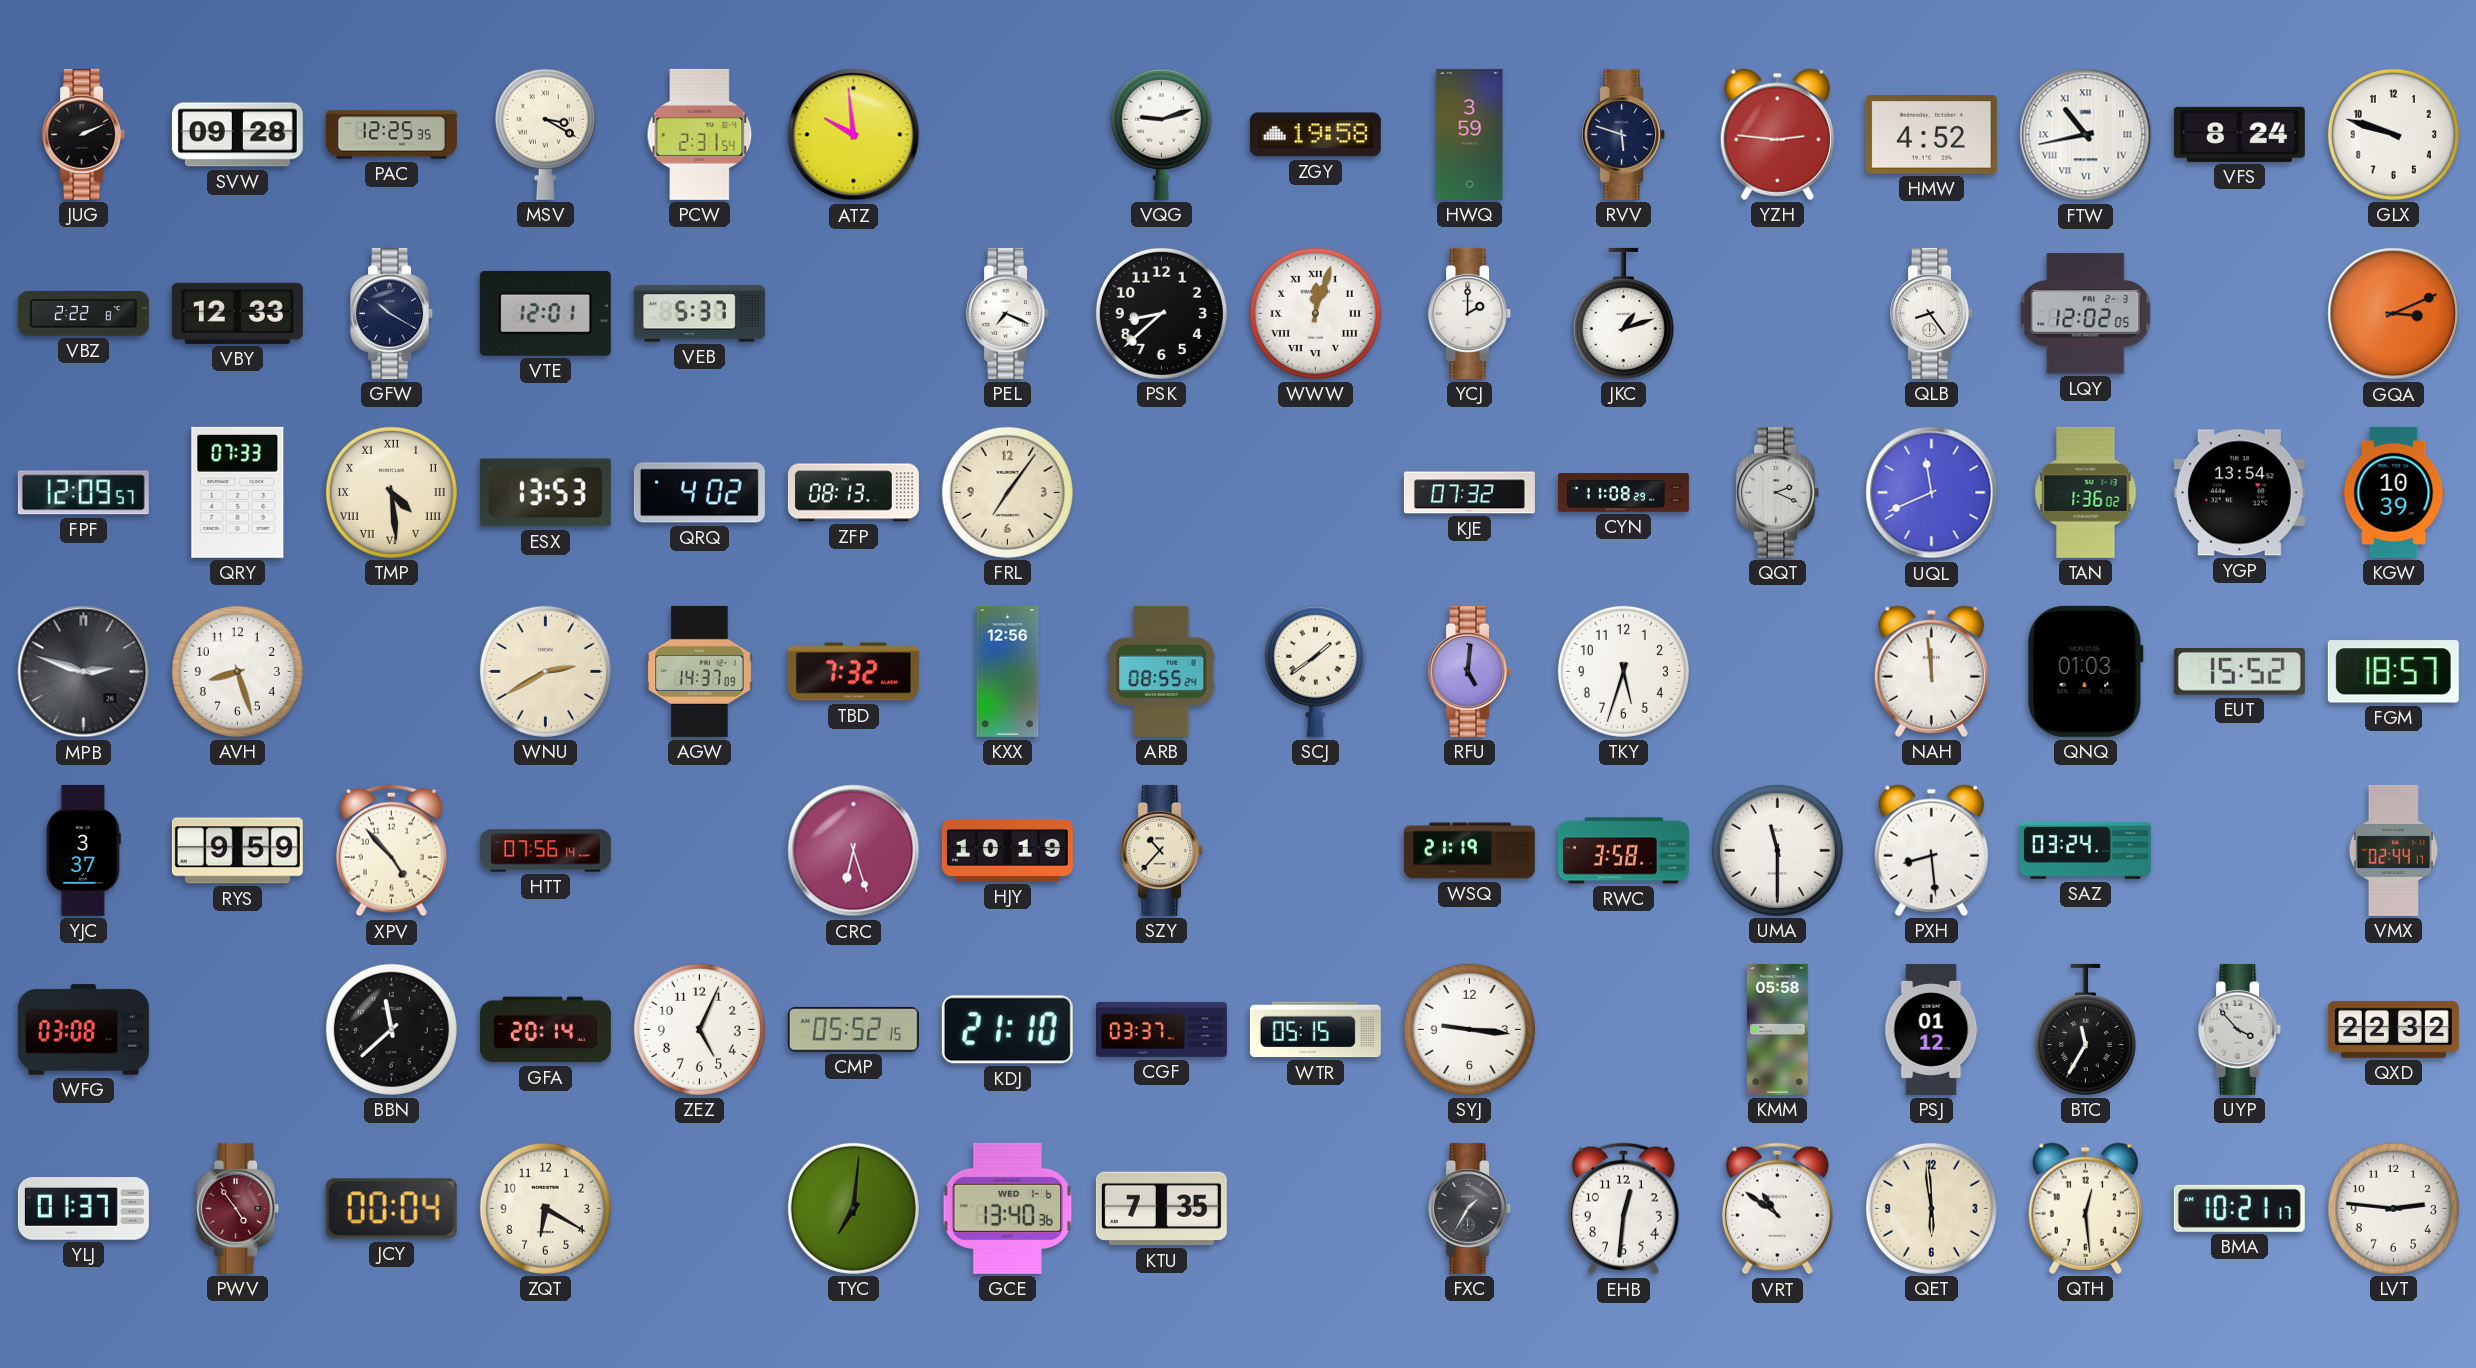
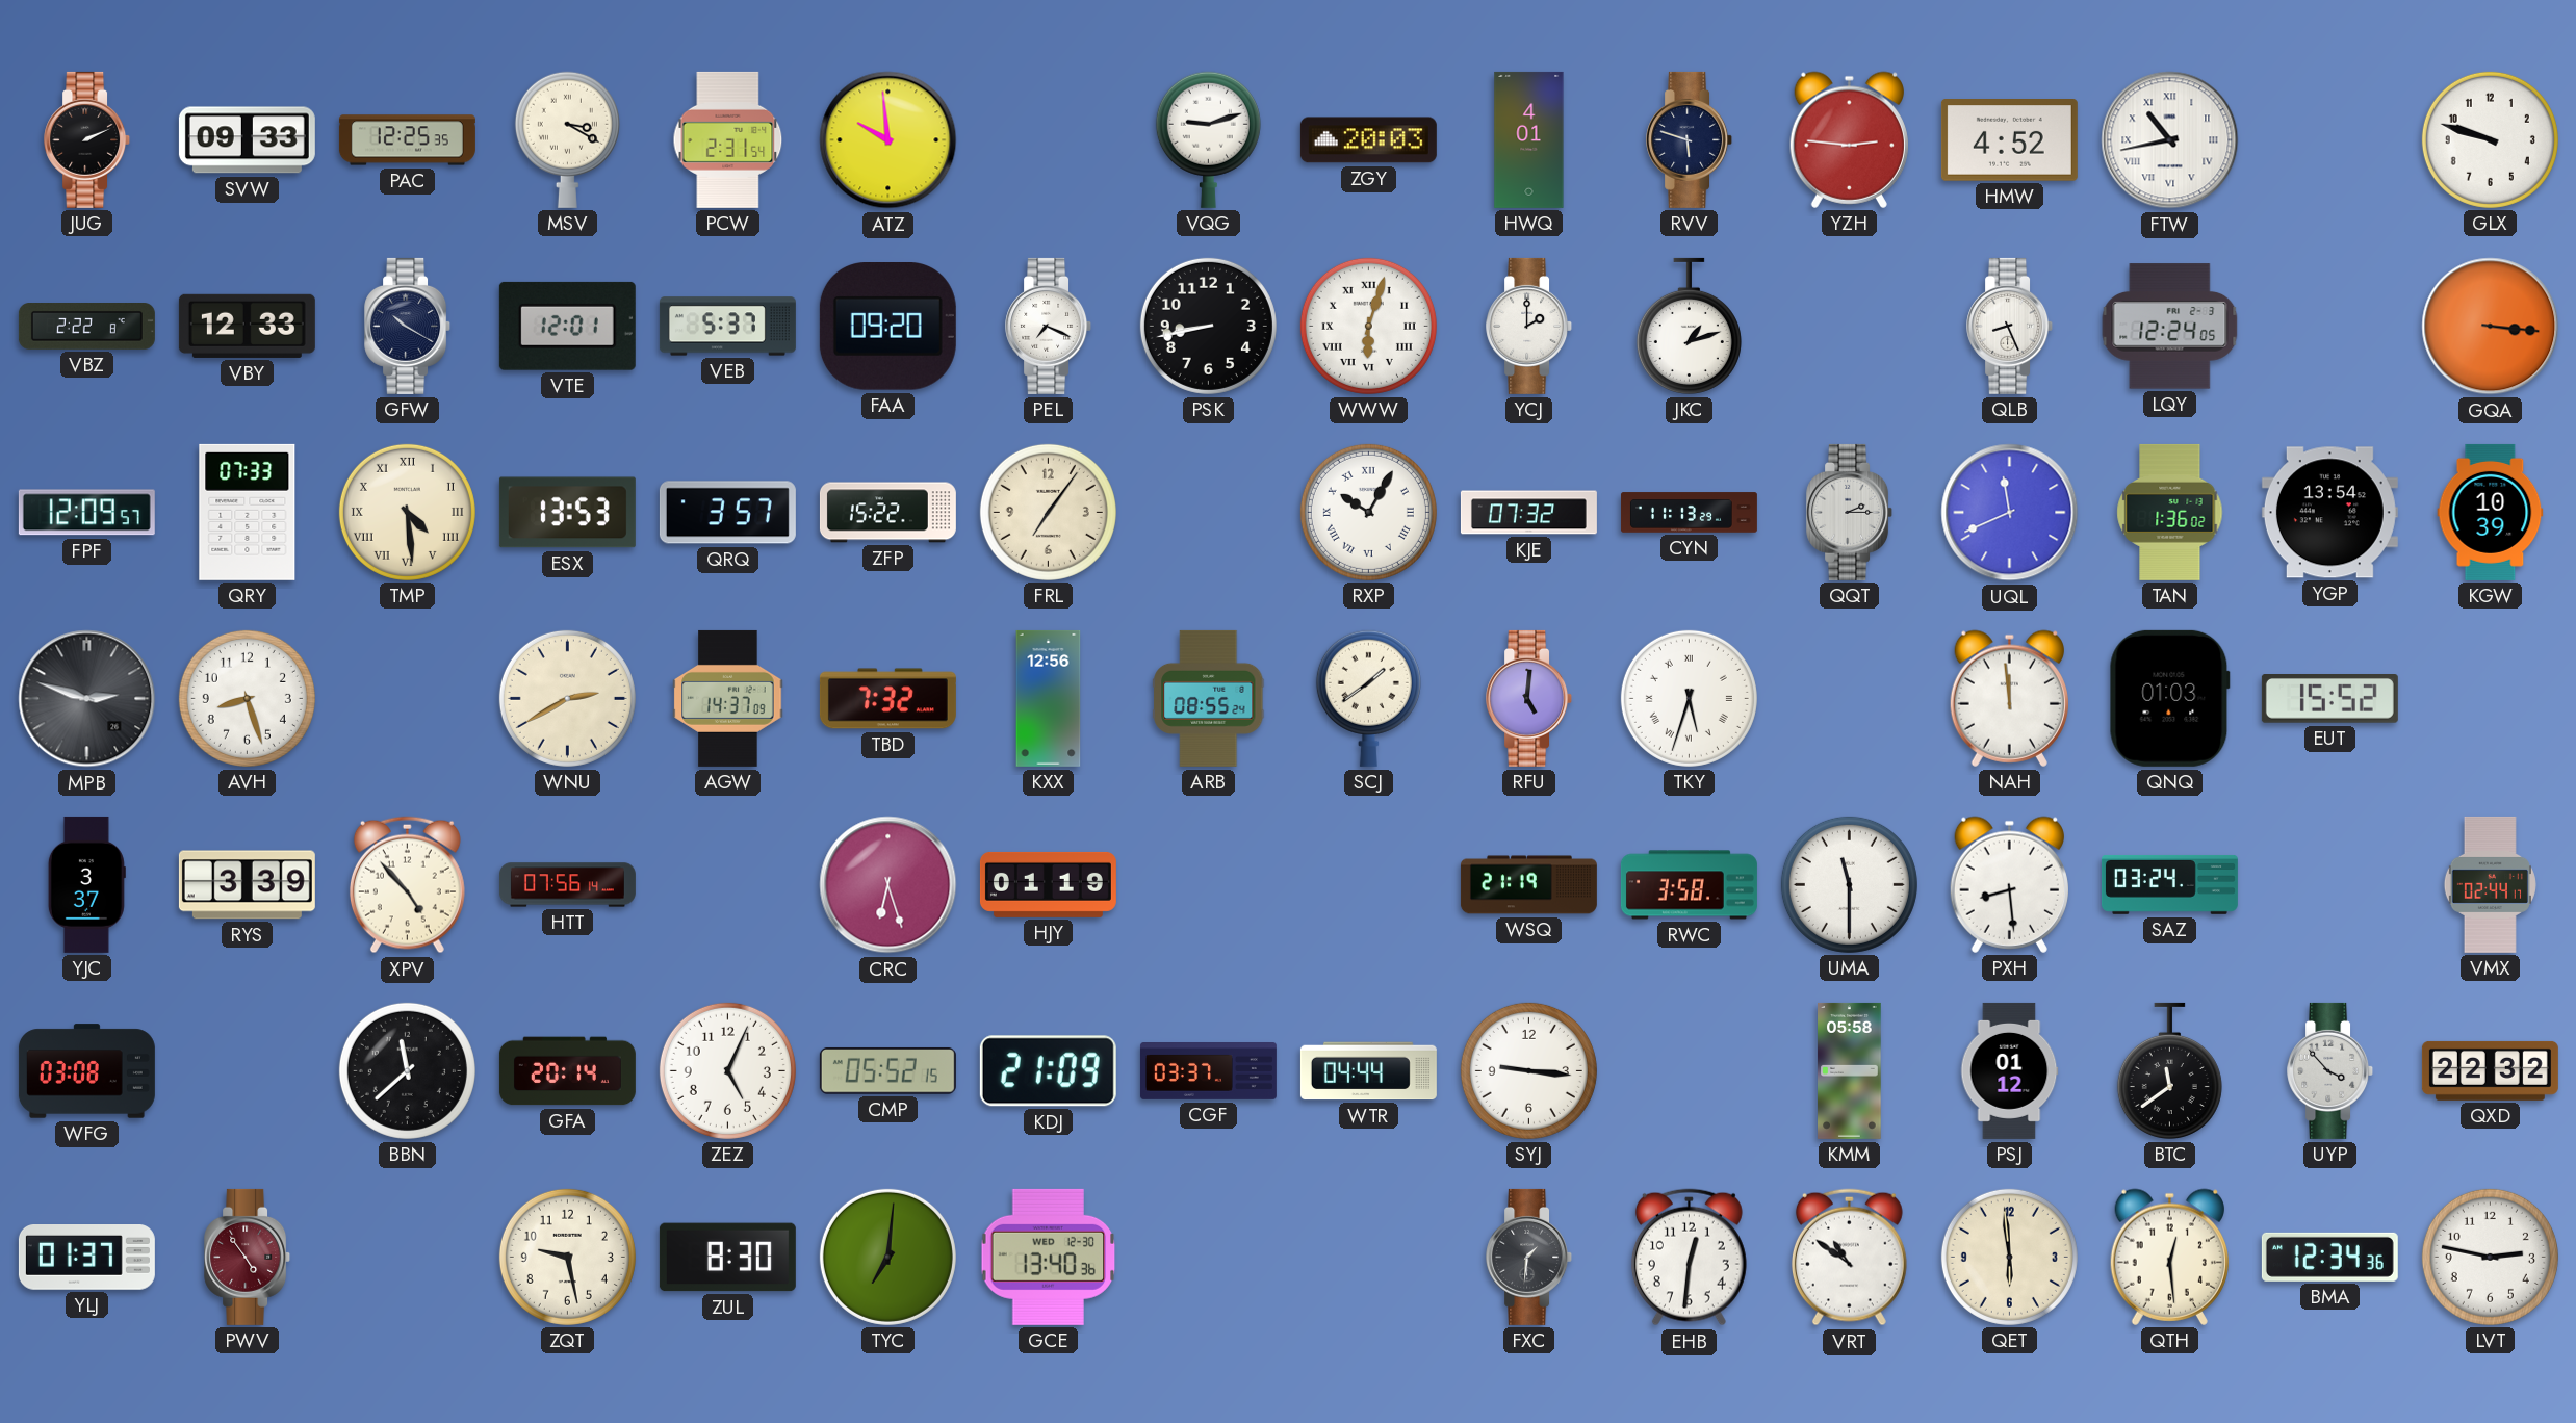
SVW: 09:28 -> 09:33
ZGY: 19:58 -> 20:03
HWQ: 3:59 -> 4:01
VFS: 8:24 -> none
FAA: none -> 09:20
PSK: 8:38 -> 8:43
WWW: 12:03 -> 6:03
QLB: 8:24 -> 8:26
LQY: 12:02 -> 12:24
GQA: 3:11 -> 3:16
QRQ: 4:02 -> 3:57
ZFP: 08:13 -> 15:22
RXP: none -> 10:05
CYN: 11:08 -> 11:13
QQT: 2:19 -> 2:15
TKY numerals: Arabic -> Roman
FGM: 18:57 -> none
RYS: 9:59 -> 3:39
HJY: 10:19 -> 01:19
SZY: 10:37 -> none
KDJ: 21:10 -> 21:09
WTR: 05:15 -> 04:44
BTC: 11:35 -> 11:39
JCY: 00:04 -> none
ZQT: 6:20 -> 9:28
ZUL: none -> 8:30
GCE date: WED 1-6 -> WED 12-30
KTU: 7:35 -> none
FXC: 1:35 -> 1:31
BMA: 10:21 -> 12:34
LVT: 2:46 -> 2:47
